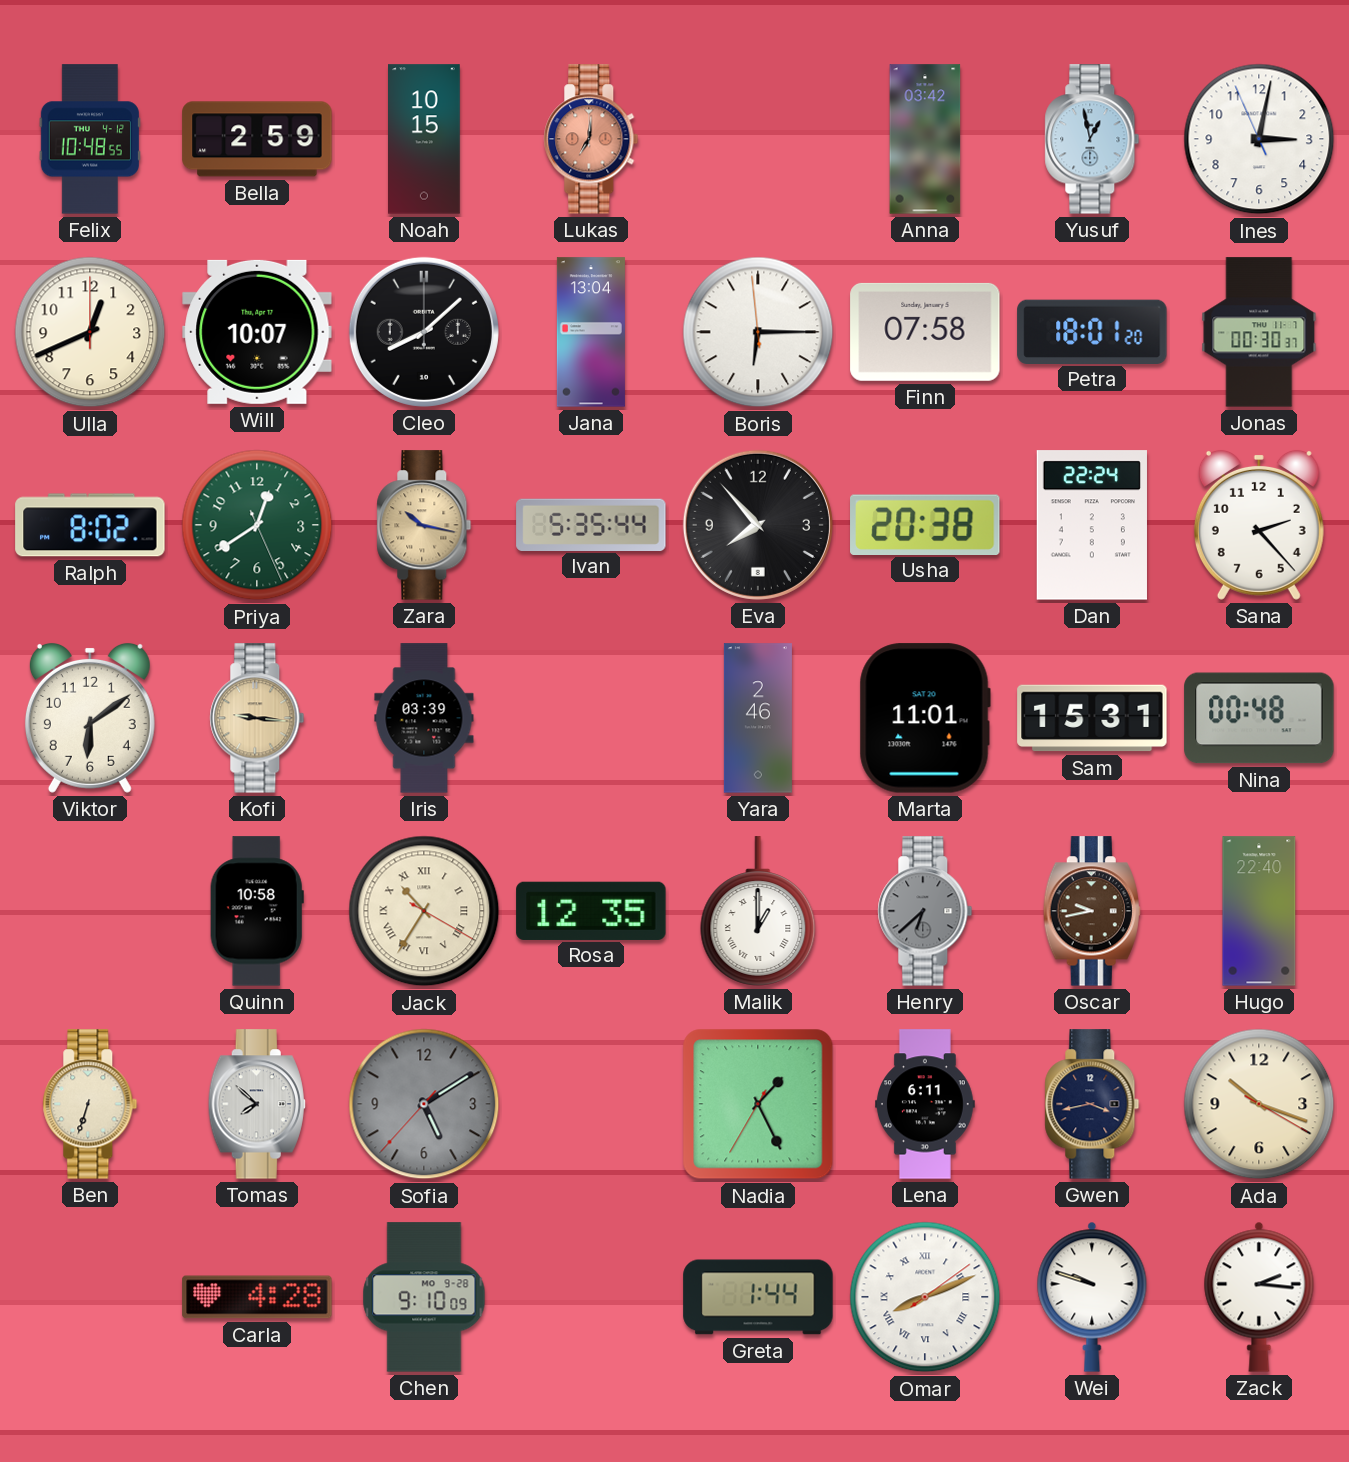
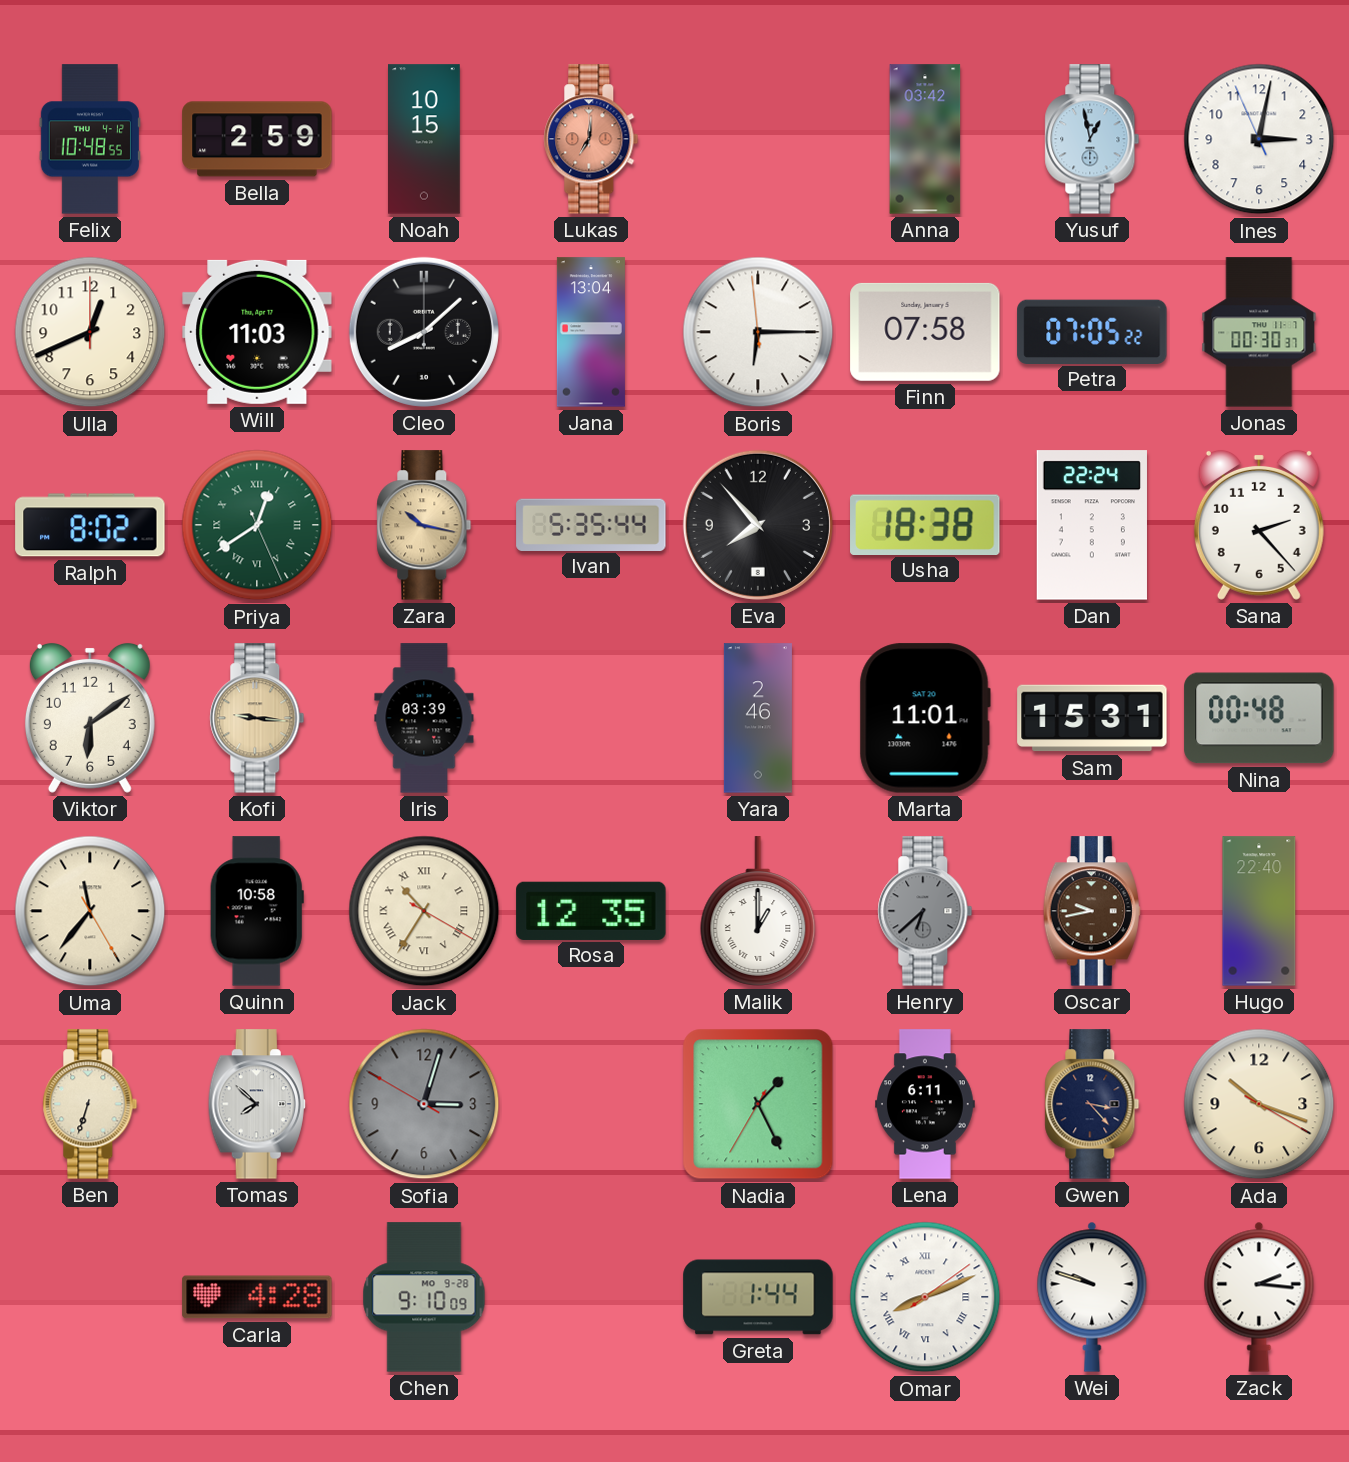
Will: 10:07 -> 11:03
Petra: 18:01 -> 07:05
Priya numerals: Arabic -> Roman
Usha: 20:38 -> 18:38
Uma: none -> 11:36
Sofia: 5:09 -> 3:02
Gwen: 3:43 -> 3:23
